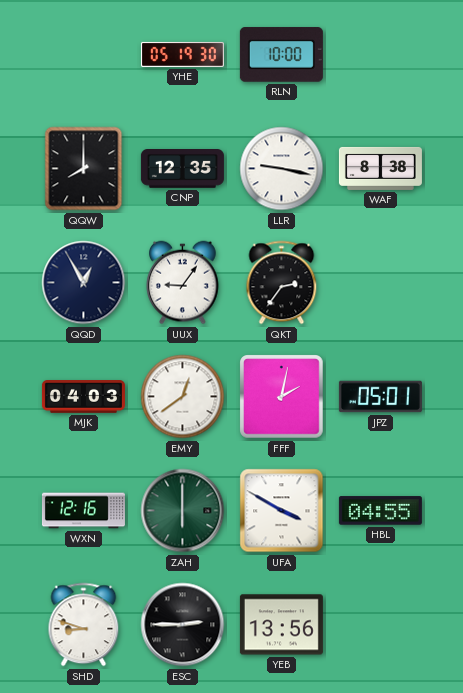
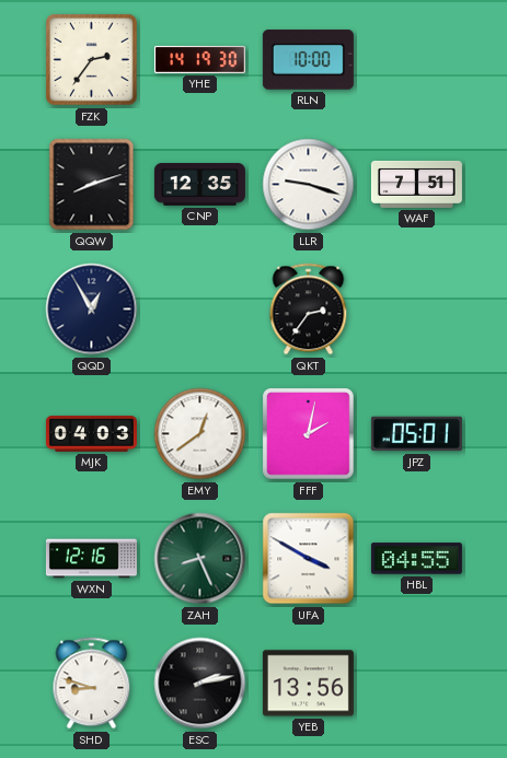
FZK: none -> 2:36
YHE: 05:19 -> 14:19
QQW: 8:00 -> 8:12
LLR: 9:17 -> 9:18
WAF: 8:38 -> 7:51
UUX: 9:06 -> none
ZAH: 6:00 -> 8:26
ESC: 2:45 -> 2:13
